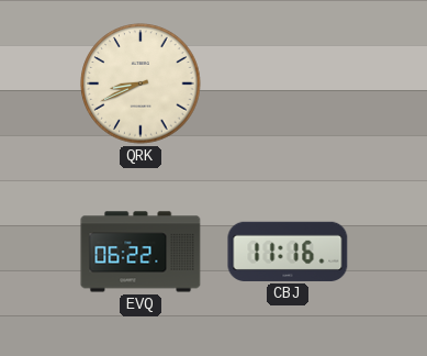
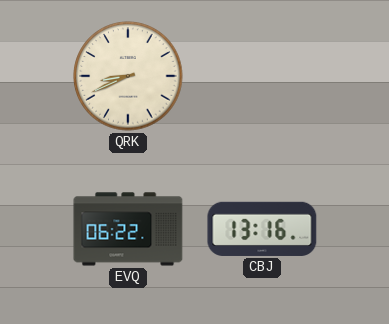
CBJ: 11:16 -> 13:16
